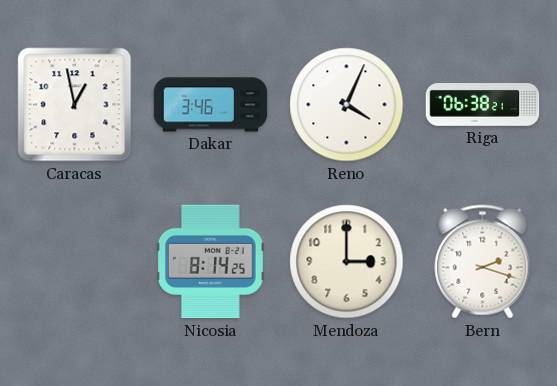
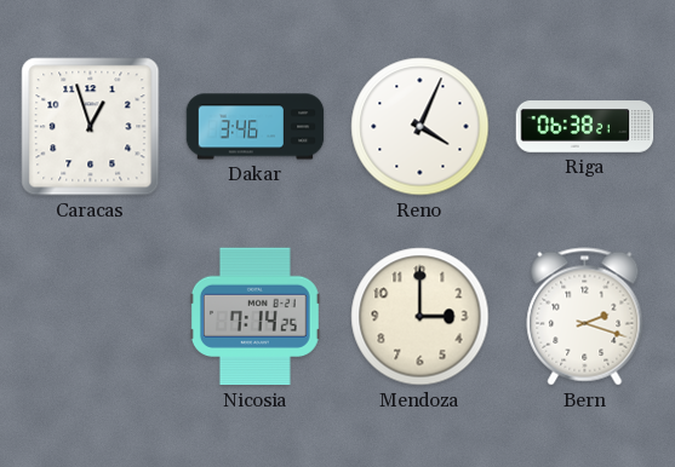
Caracas: 12:58 -> 12:57
Nicosia: 8:14 -> 7:14
